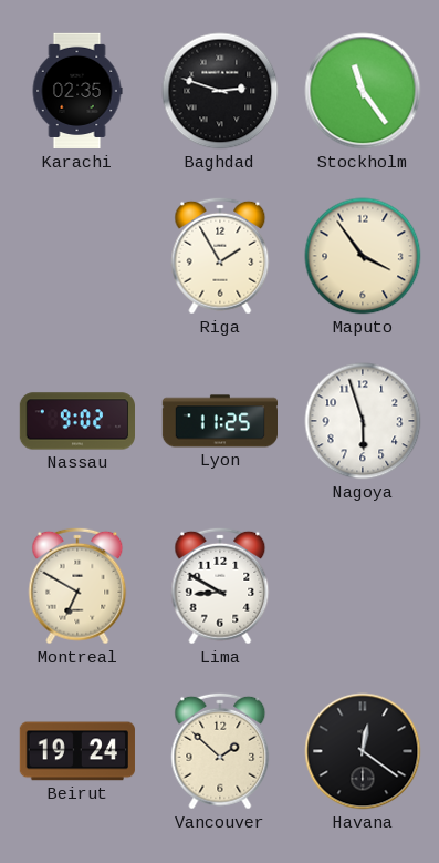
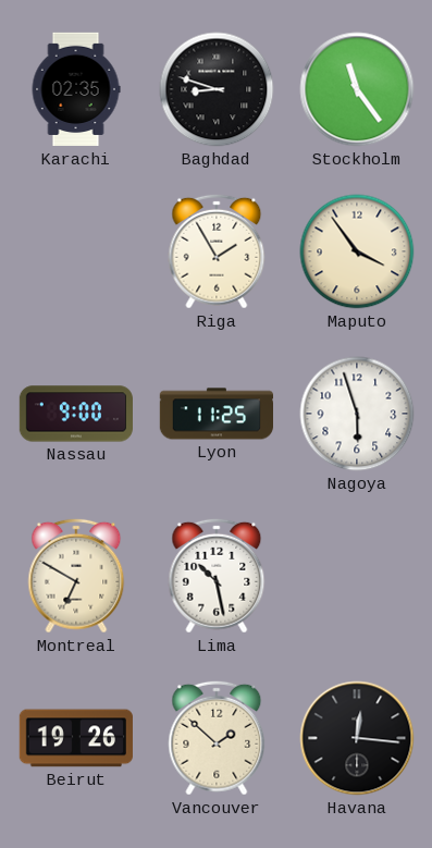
Baghdad: 2:48 -> 8:48
Nassau: 9:02 -> 9:00
Lima: 8:50 -> 10:28
Beirut: 19:24 -> 19:26
Havana: 12:21 -> 12:16
